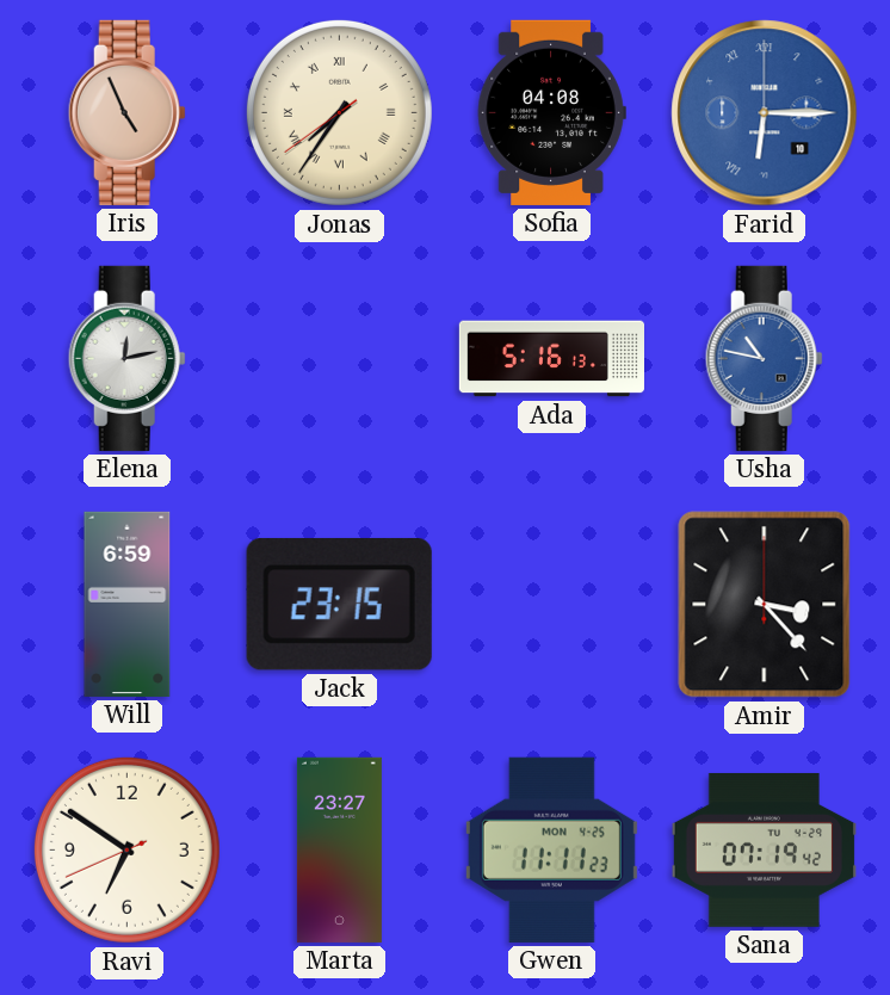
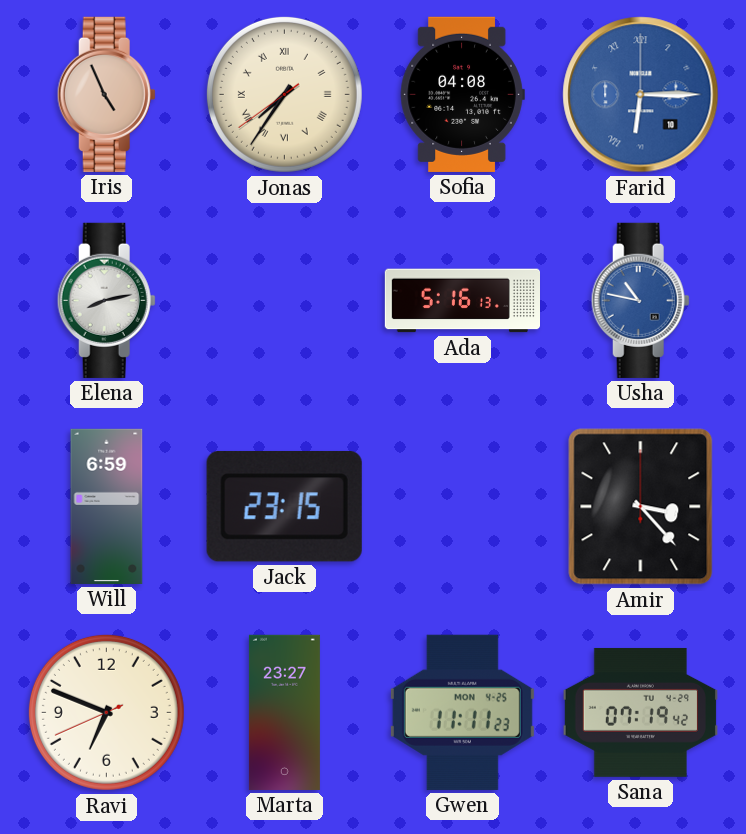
Elena: 12:13 -> 8:13
Ravi: 6:50 -> 6:48
